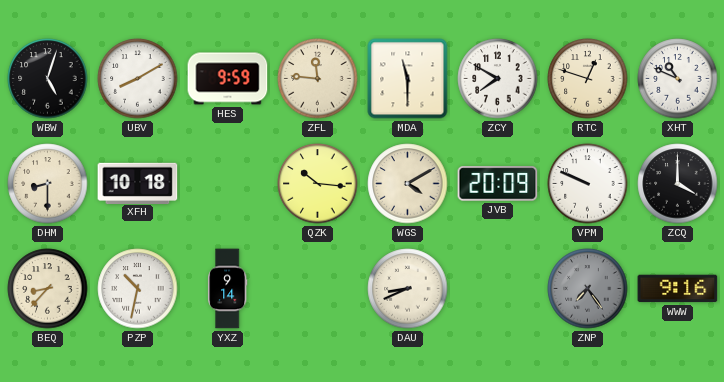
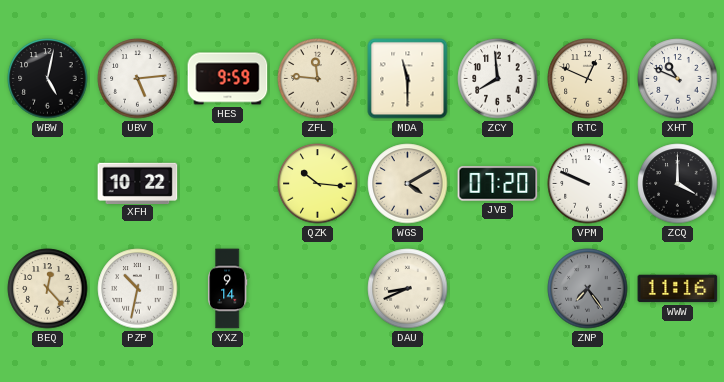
WBW: 5:03 -> 5:02
UBV: 8:10 -> 5:14
ZCY: 7:50 -> 7:59
RTC: 12:48 -> 12:49
DHM: 8:30 -> none
XFH: 10:18 -> 10:22
JVB: 20:09 -> 07:20
BEQ: 8:37 -> 12:23
WWW: 9:16 -> 11:16
